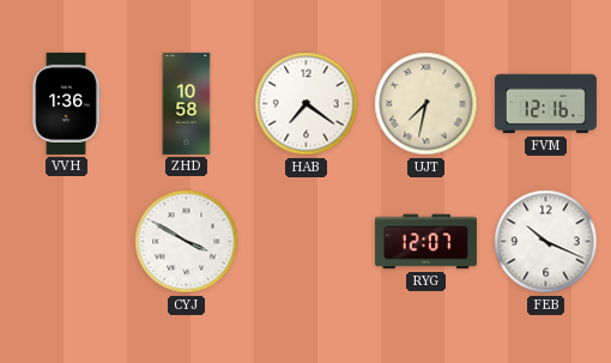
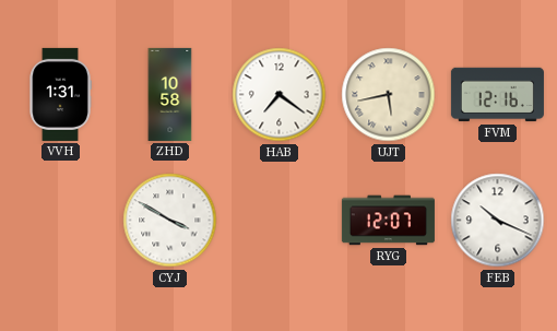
VVH: 1:36 -> 1:31
UJT: 7:32 -> 5:43
